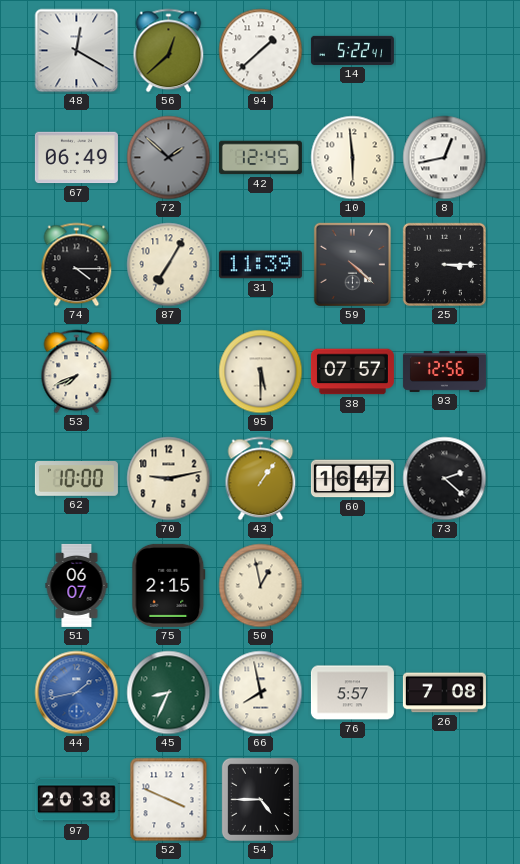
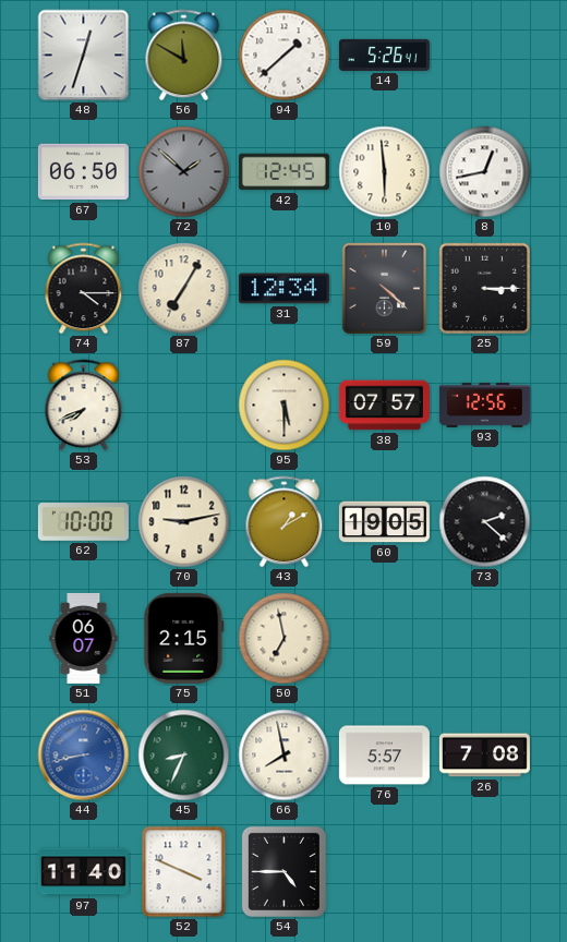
48: 12:20 -> 12:33
56: 12:38 -> 11:50
14: 5:22 -> 5:26
67: 06:49 -> 06:50
31: 11:39 -> 12:34
43: 1:06 -> 1:10
60: 16:47 -> 19:05
50: 12:58 -> 6:58
44: 1:43 -> 8:43
97: 20:38 -> 11:40
